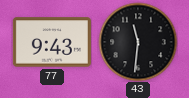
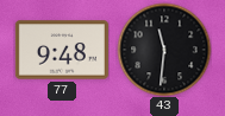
77: 9:43 -> 9:48
